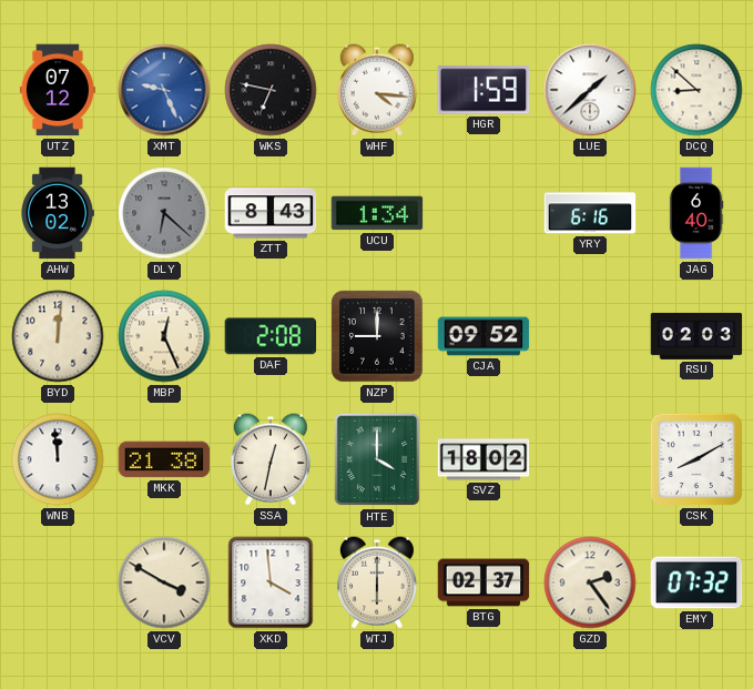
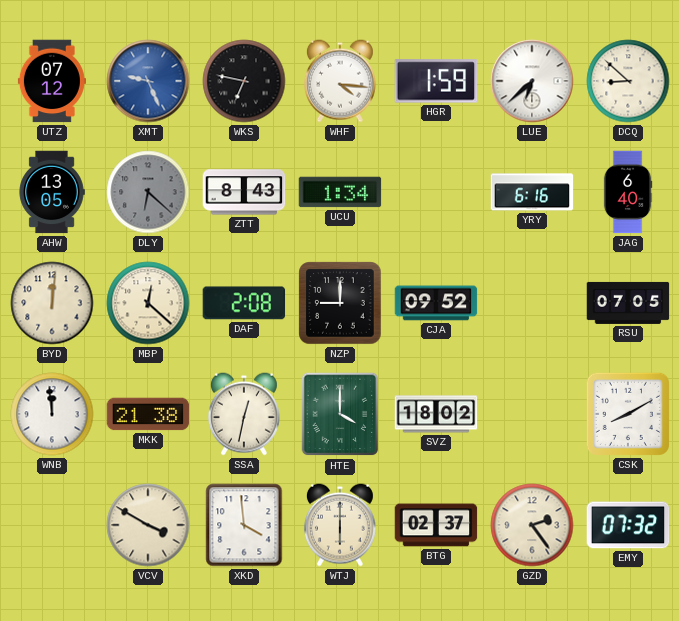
LUE: 1:38 -> 6:38
AHW: 13:02 -> 13:05
MBP: 12:26 -> 12:22
RSU: 02:03 -> 07:05
